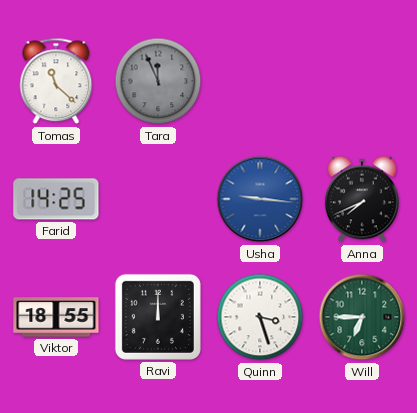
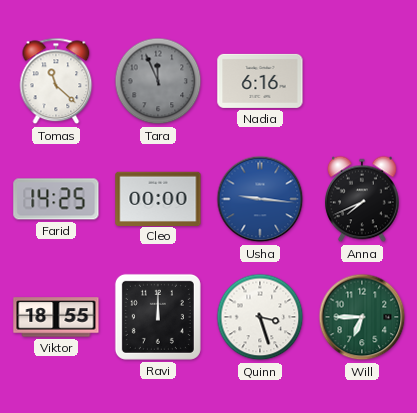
Nadia: none -> 6:16
Cleo: none -> 00:00
